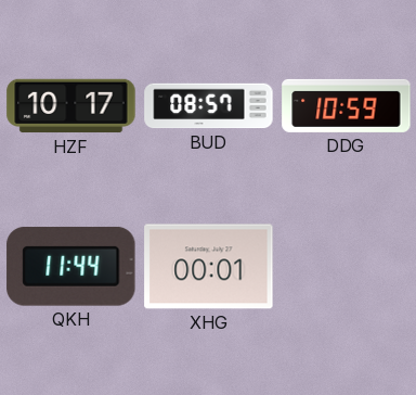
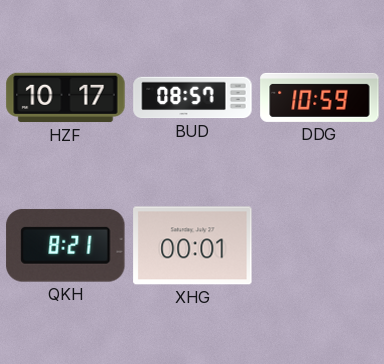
QKH: 11:44 -> 8:21
